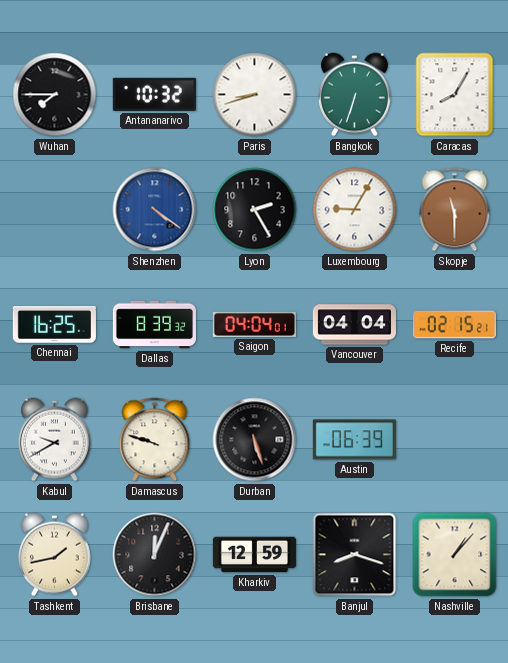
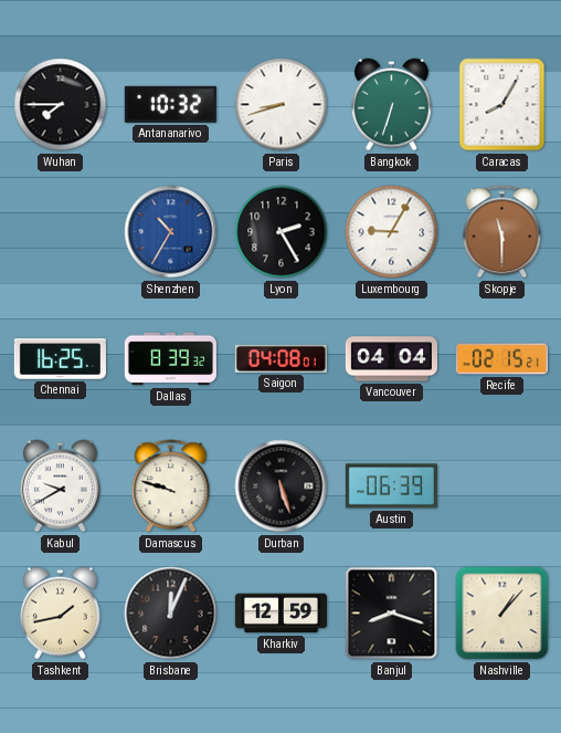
Shenzhen: 4:21 -> 10:35
Saigon: 04:04 -> 04:08
